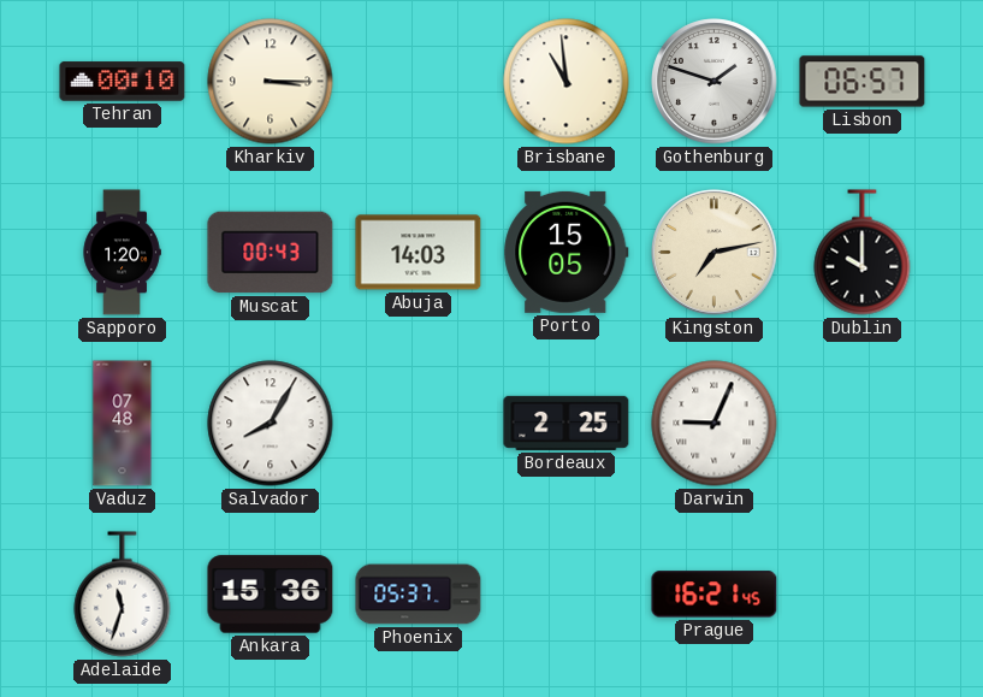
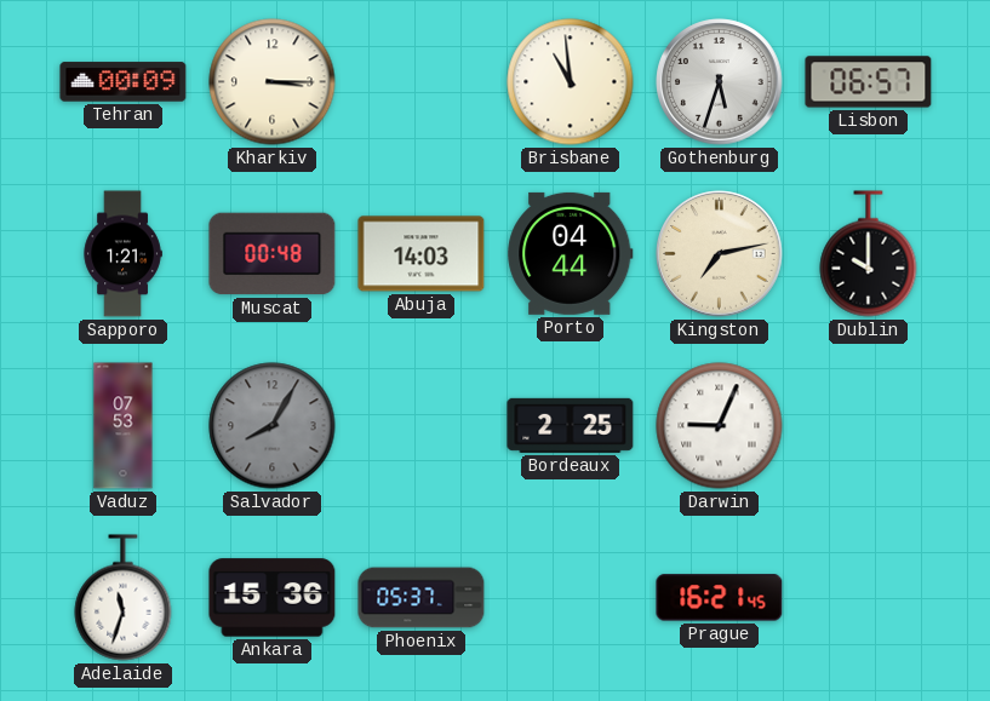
Tehran: 00:10 -> 00:09
Gothenburg: 1:48 -> 5:33
Sapporo: 1:20 -> 1:21
Muscat: 00:43 -> 00:48
Porto: 15:05 -> 04:44
Vaduz: 07:48 -> 07:53
Salvador dial: white -> grey
